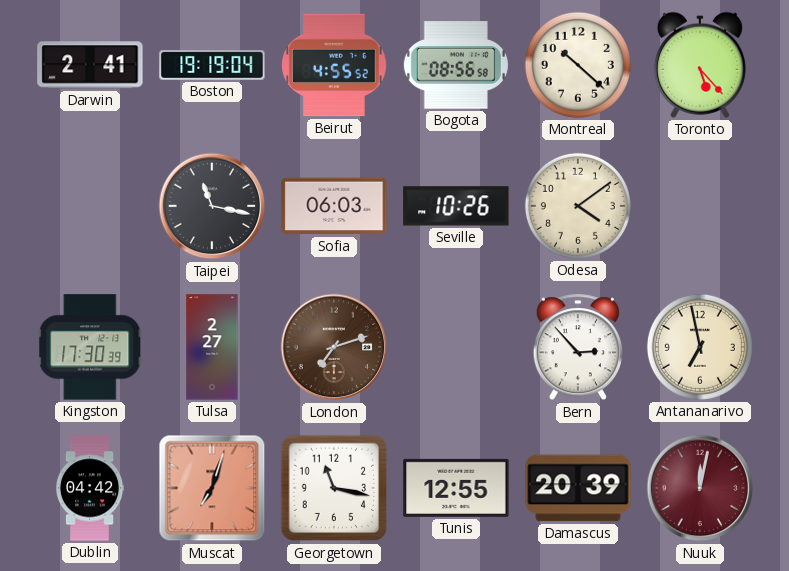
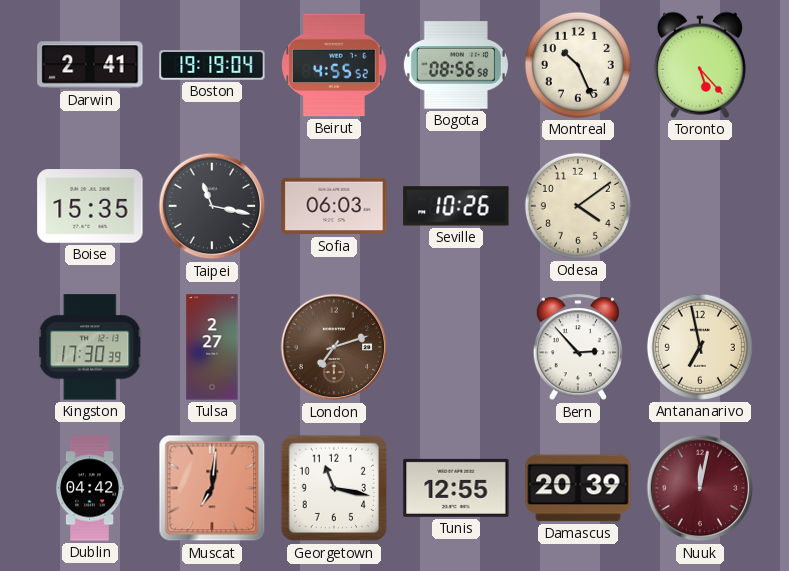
Montreal: 10:22 -> 10:26
Boise: none -> 15:35
Muscat: 7:03 -> 7:01
